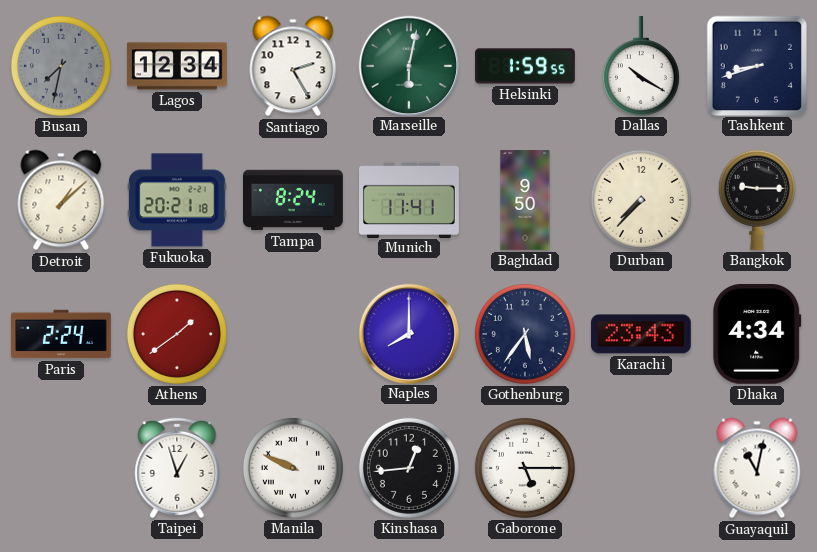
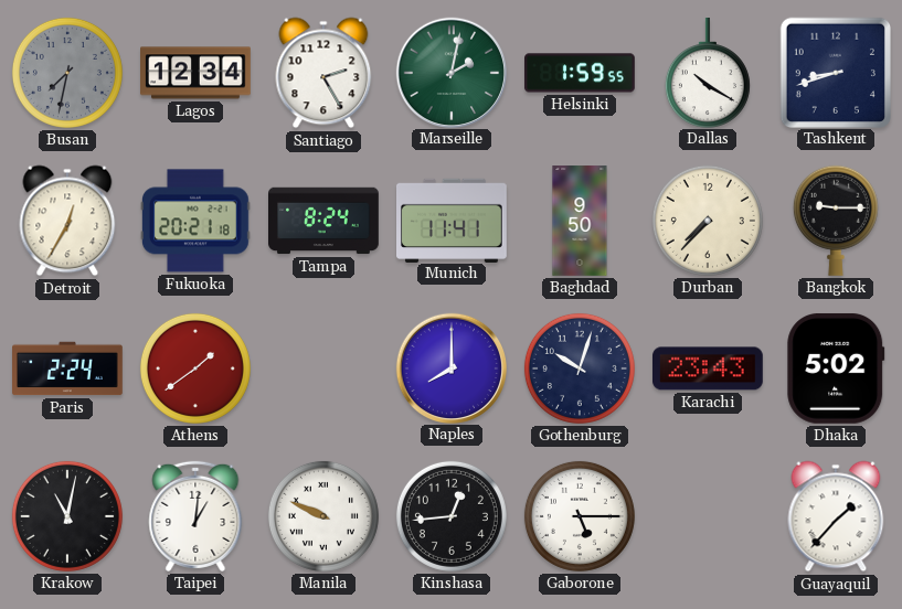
Marseille: 6:02 -> 2:02
Detroit: 1:08 -> 12:35
Gothenburg: 5:36 -> 10:03
Dhaka: 4:34 -> 5:02
Krakow: none -> 11:02
Taipei: 12:57 -> 1:01
Guayaquil: 11:02 -> 1:37
